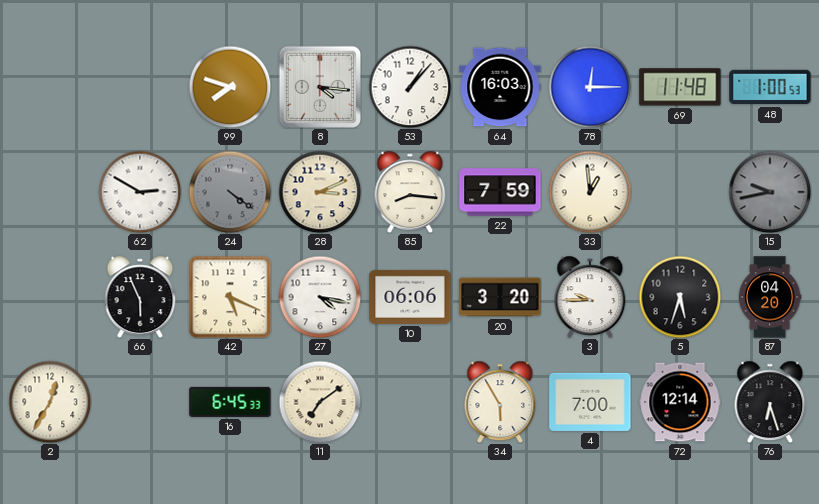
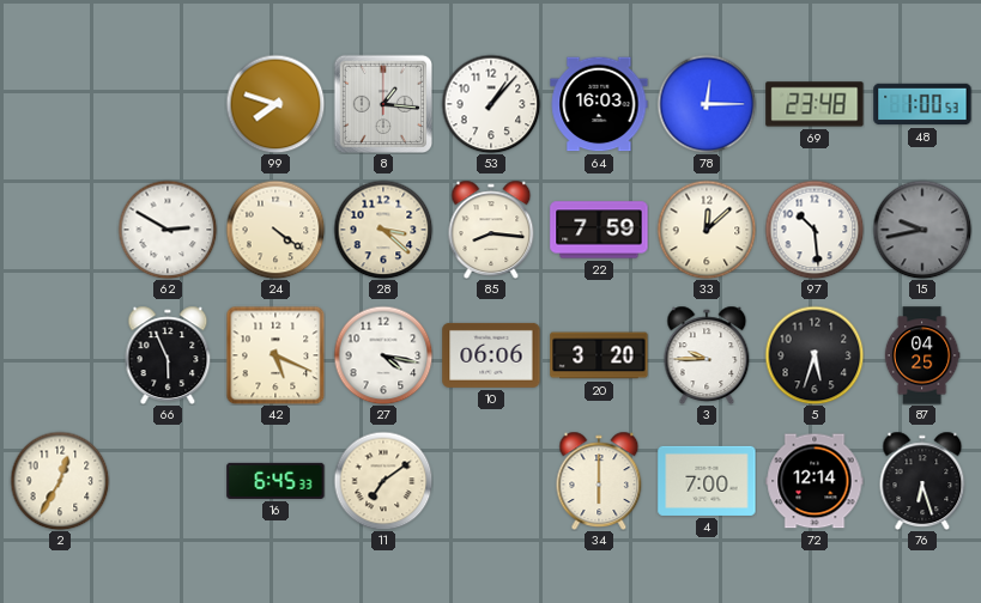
8: 4:16 -> 1:16
69: 11:48 -> 23:48
24 dial: grey -> cream
28: 3:11 -> 3:22
33: 12:59 -> 12:08
97: none -> 10:29
87: 04:20 -> 04:25
34: 5:55 -> 6:00
